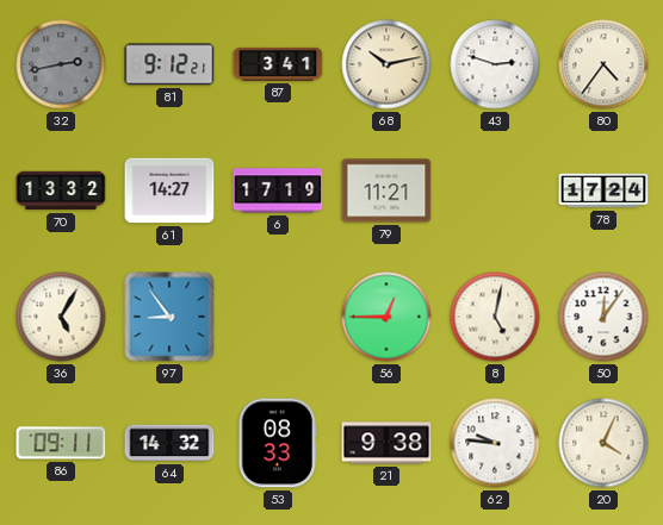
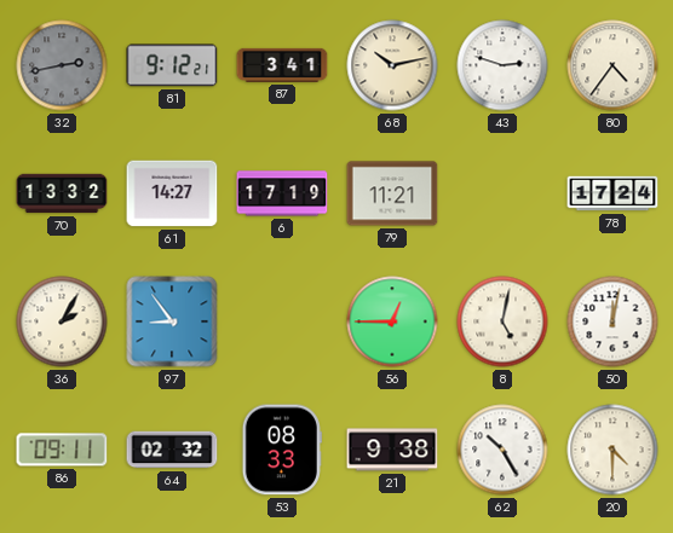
36: 5:05 -> 2:05
50: 12:06 -> 12:02
64: 14:32 -> 02:32
62: 9:46 -> 10:25
20: 4:04 -> 4:30
